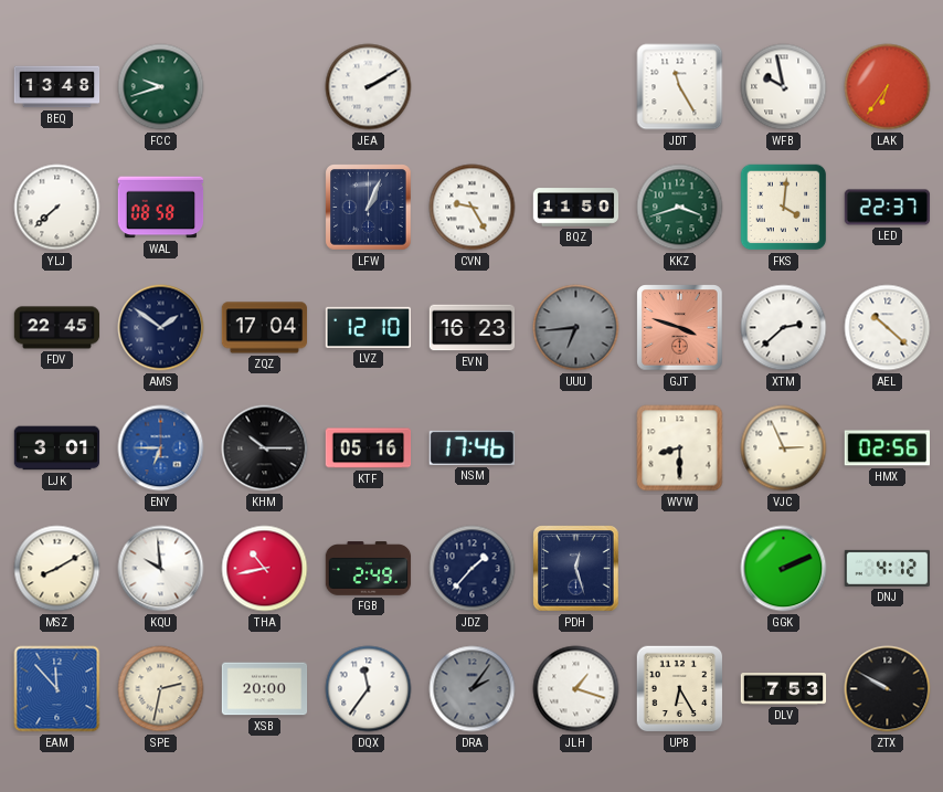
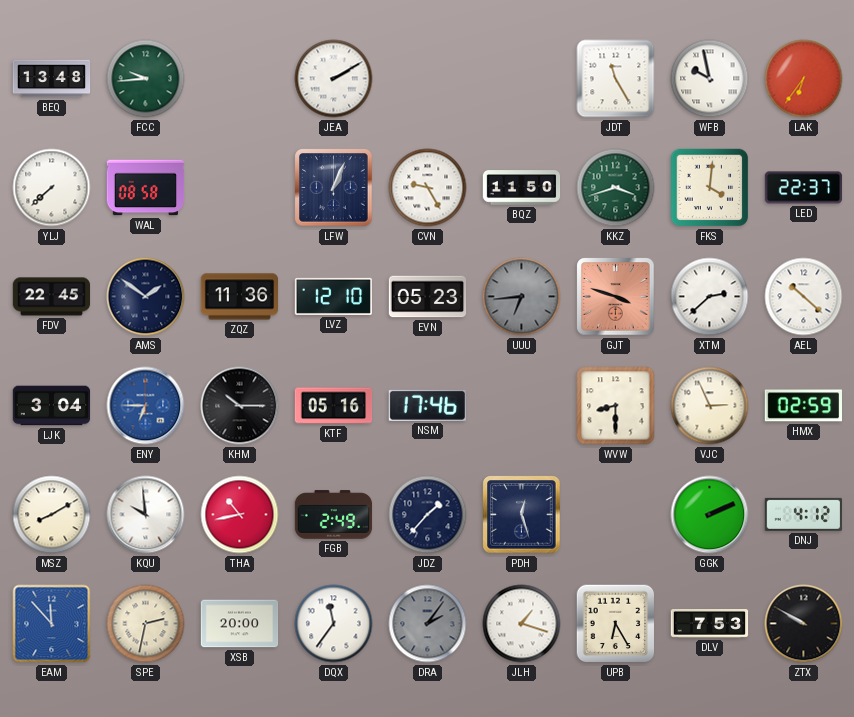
FCC: 9:42 -> 9:44
ZQZ: 17:04 -> 11:36
EVN: 16:23 -> 05:23
LJK: 3:01 -> 3:04
HMX: 02:56 -> 02:59
